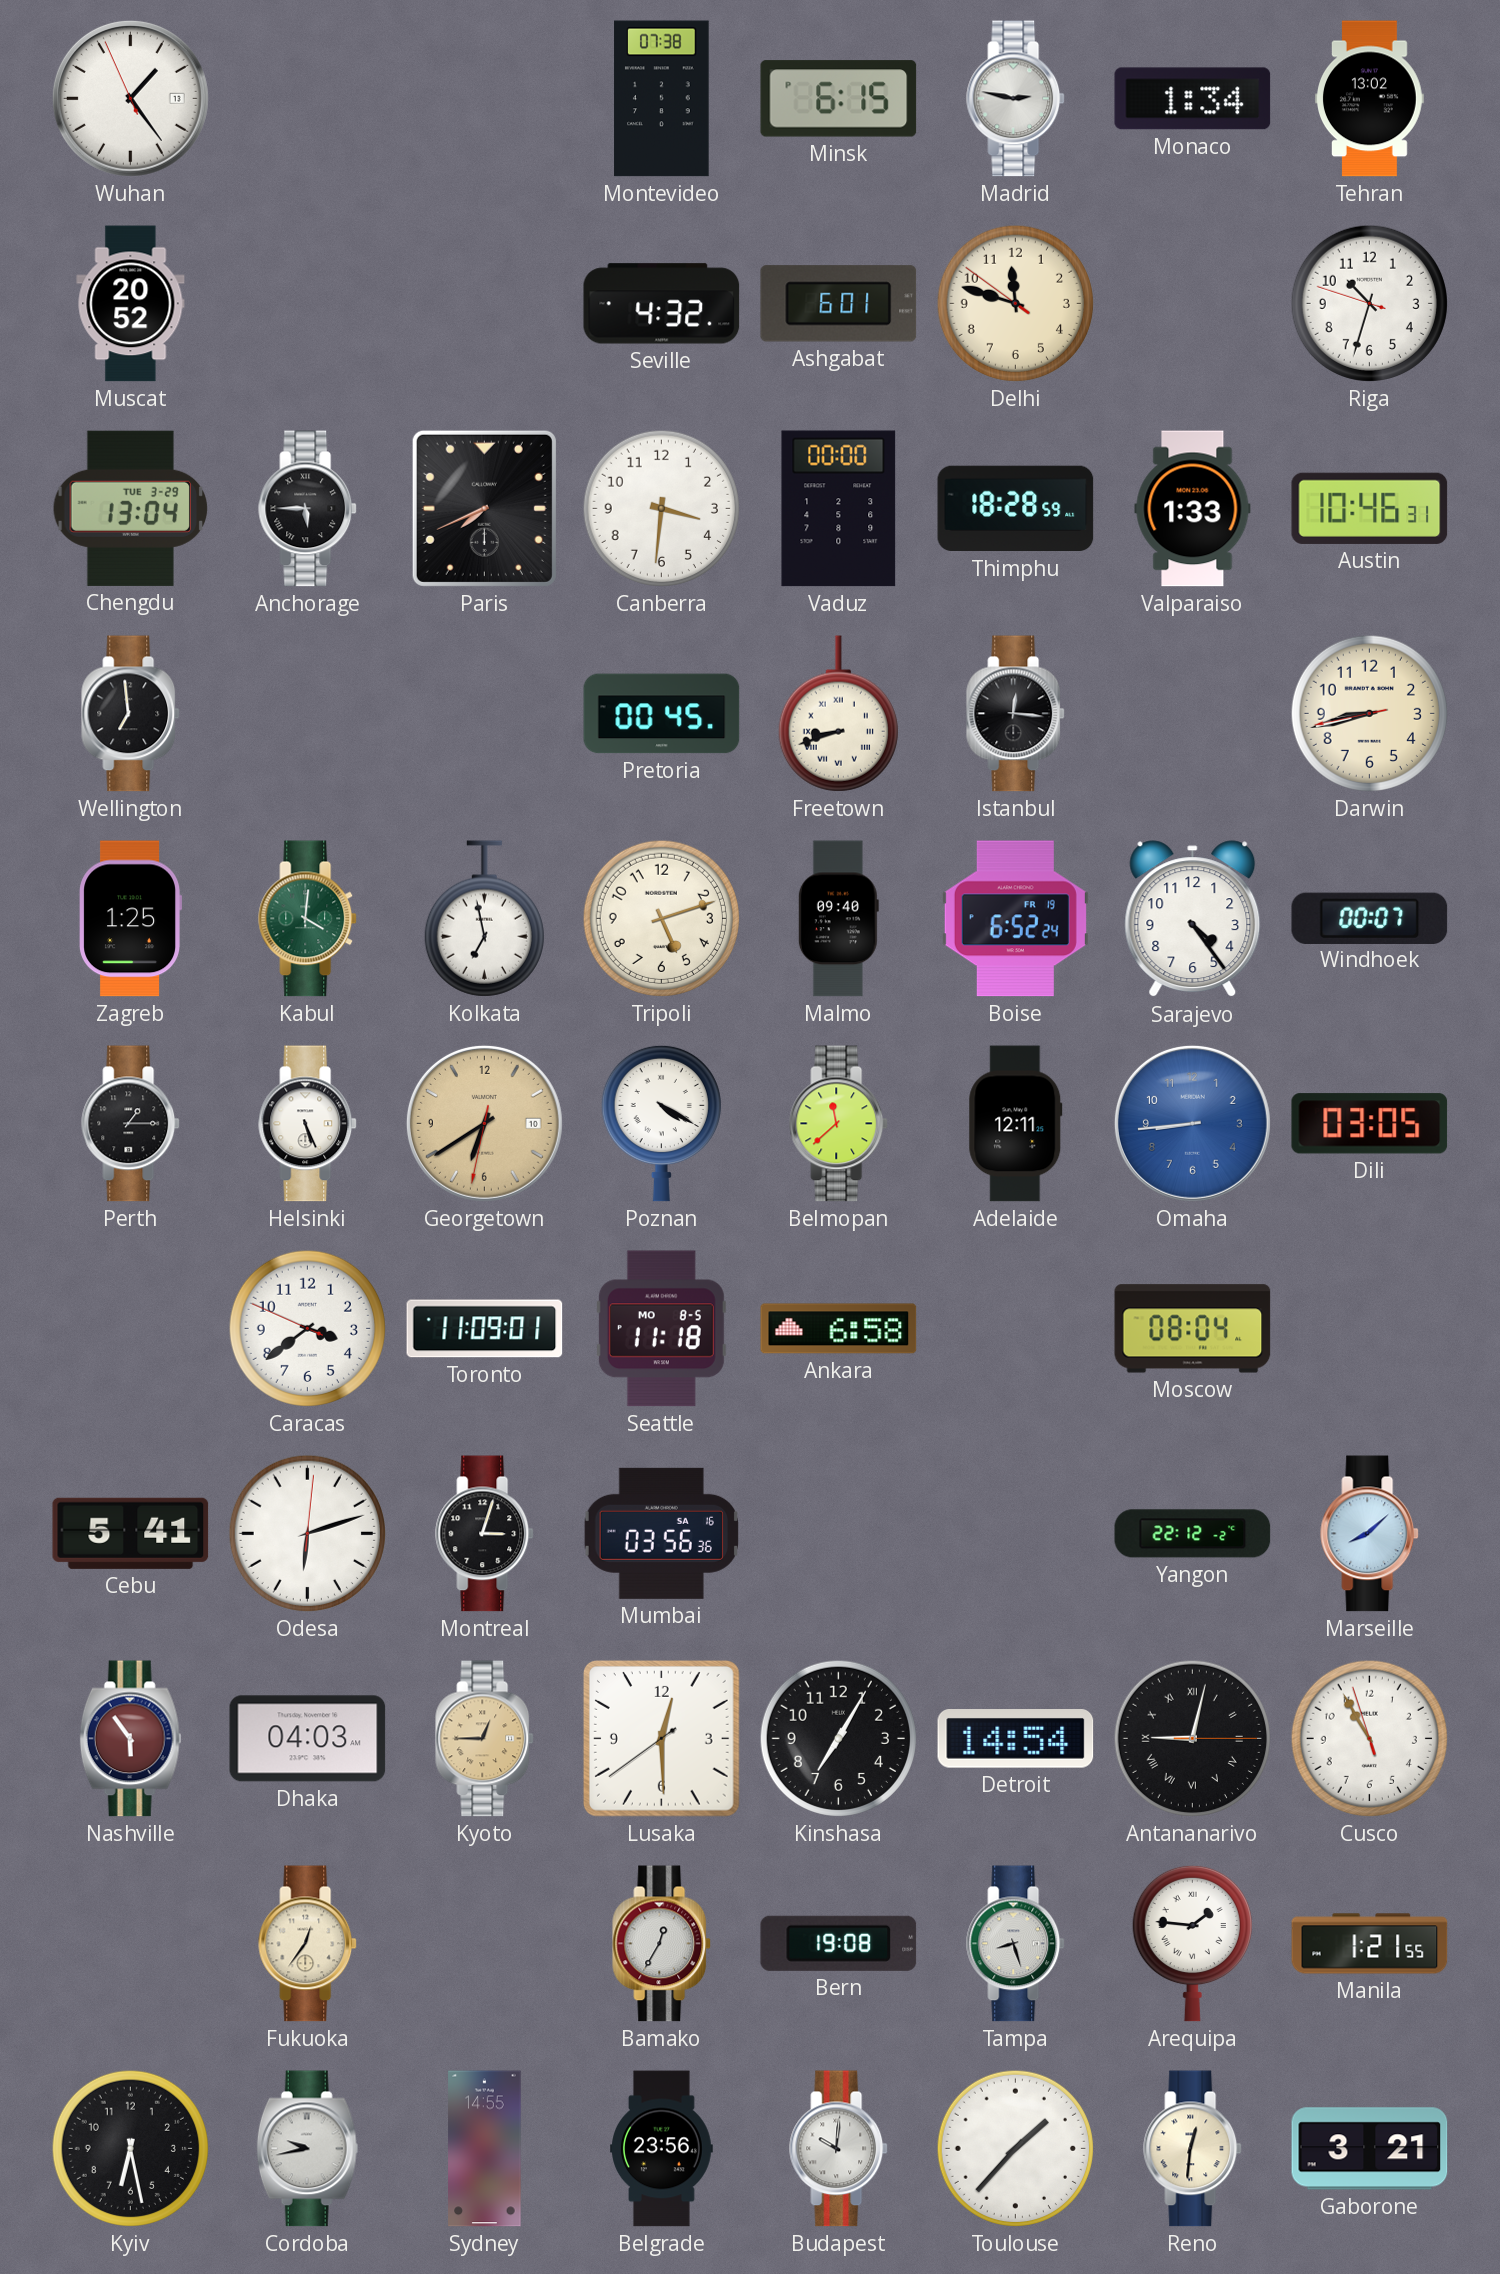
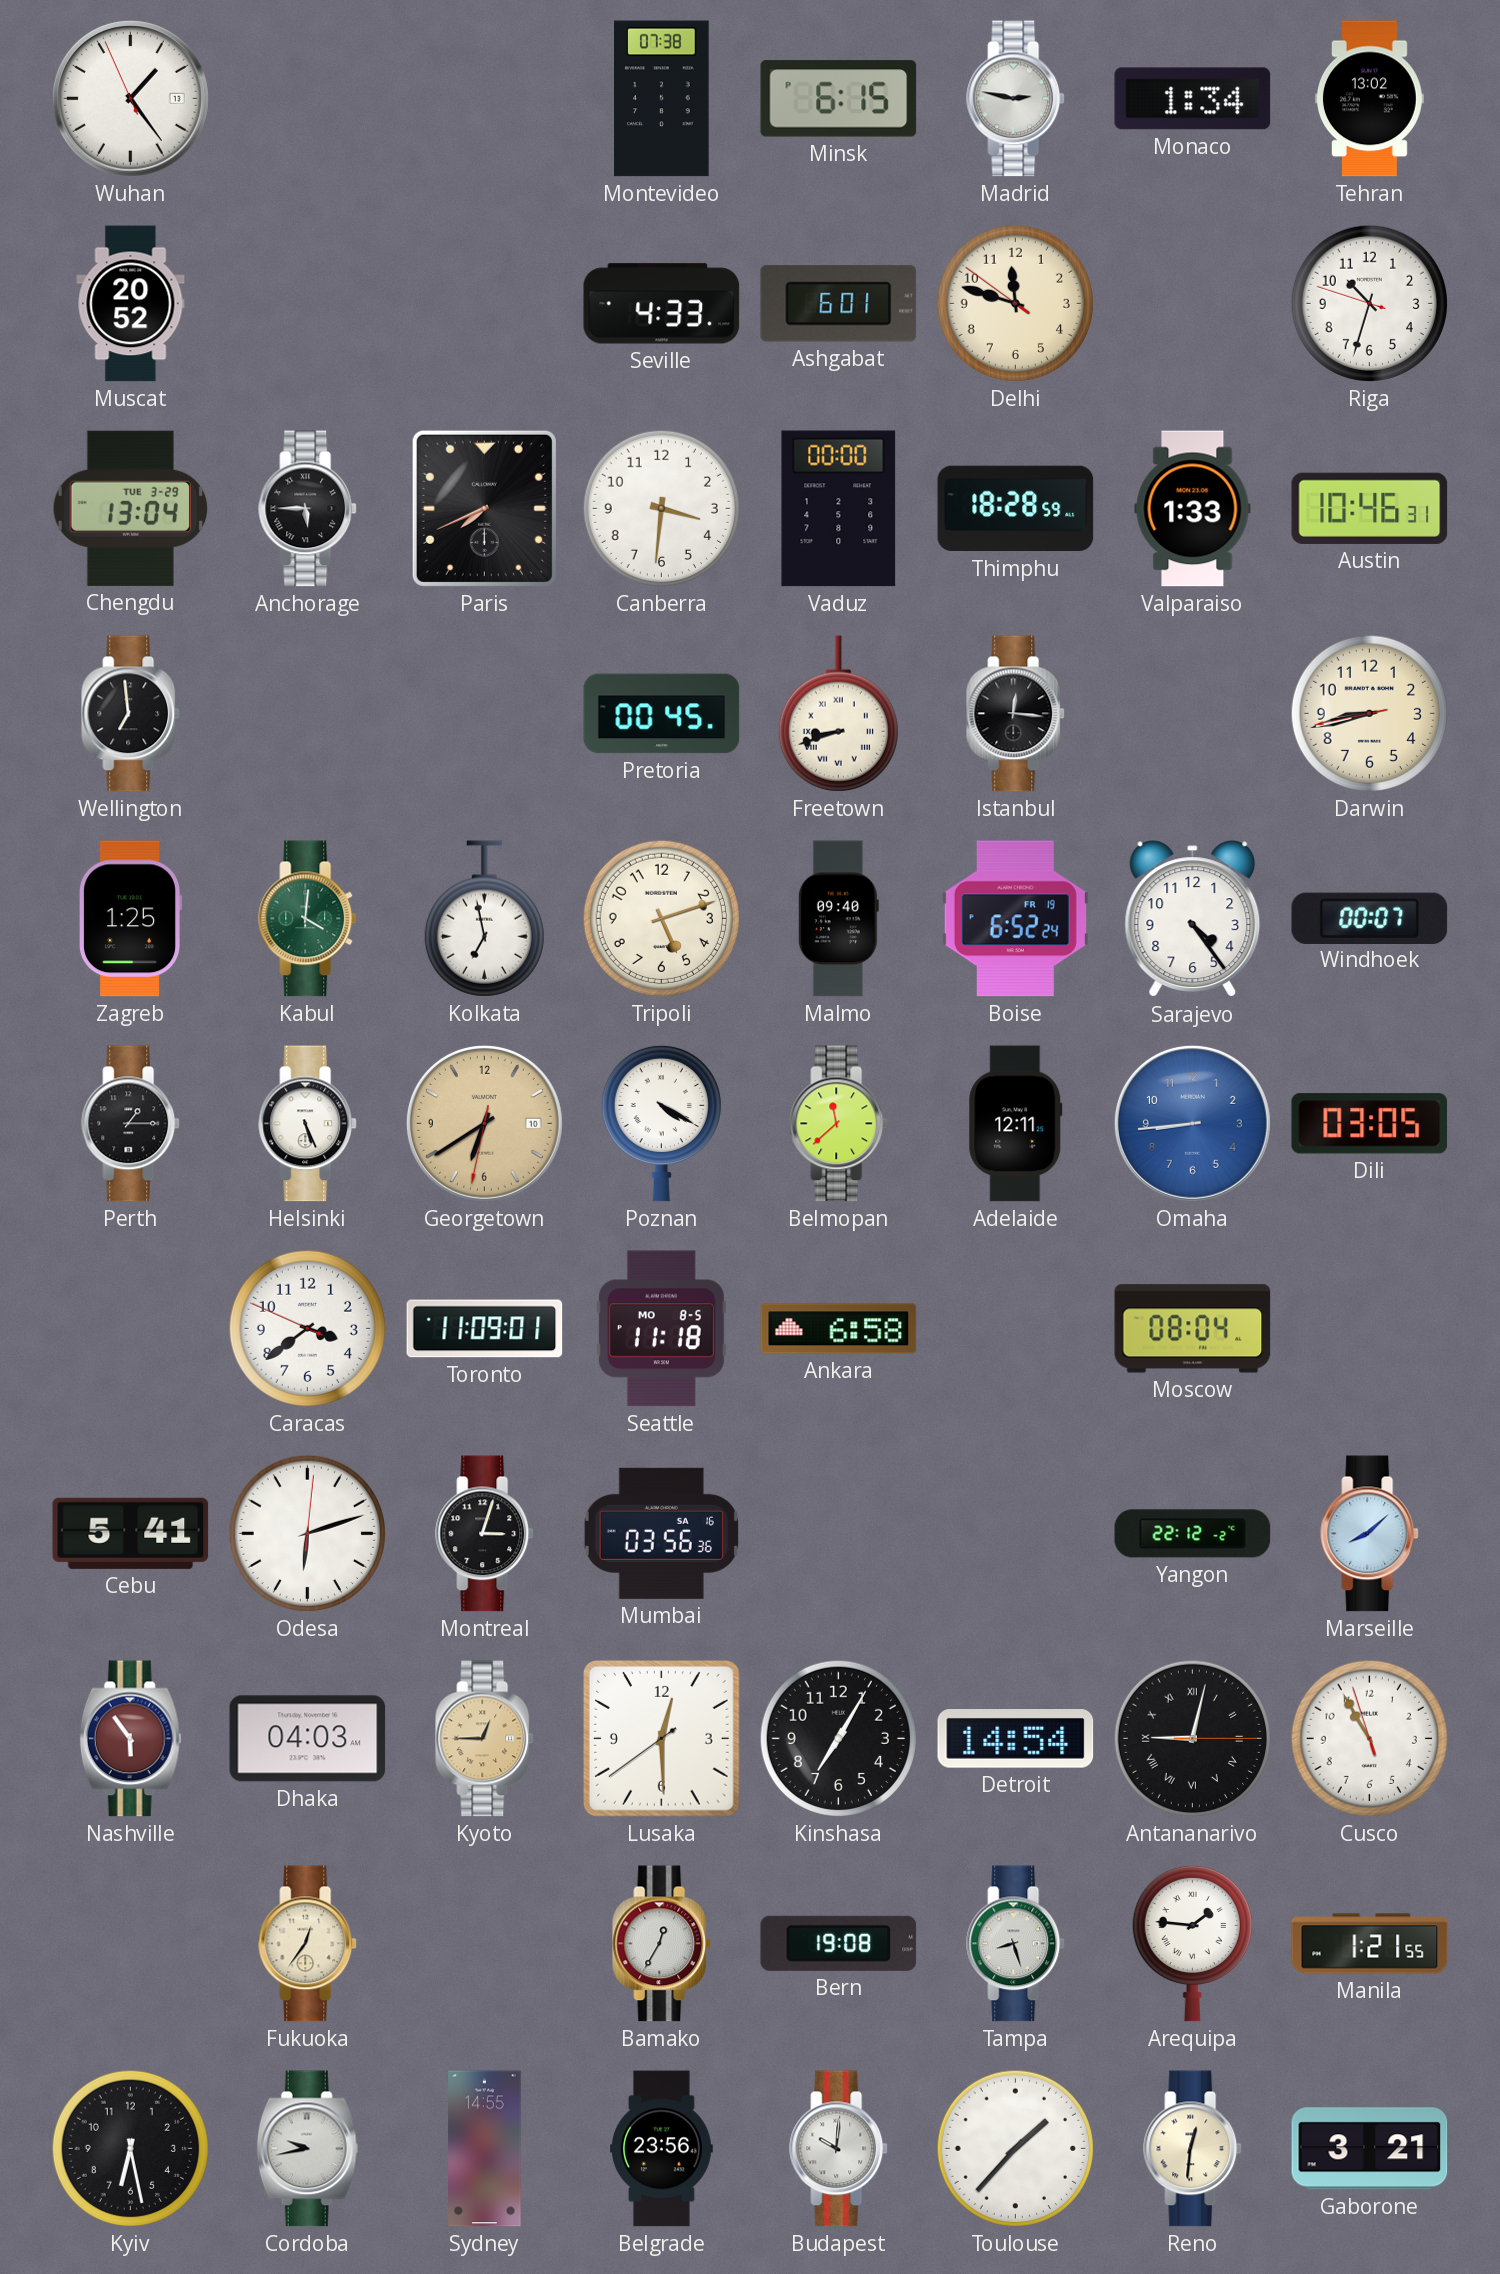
Seville: 4:32 -> 4:33
